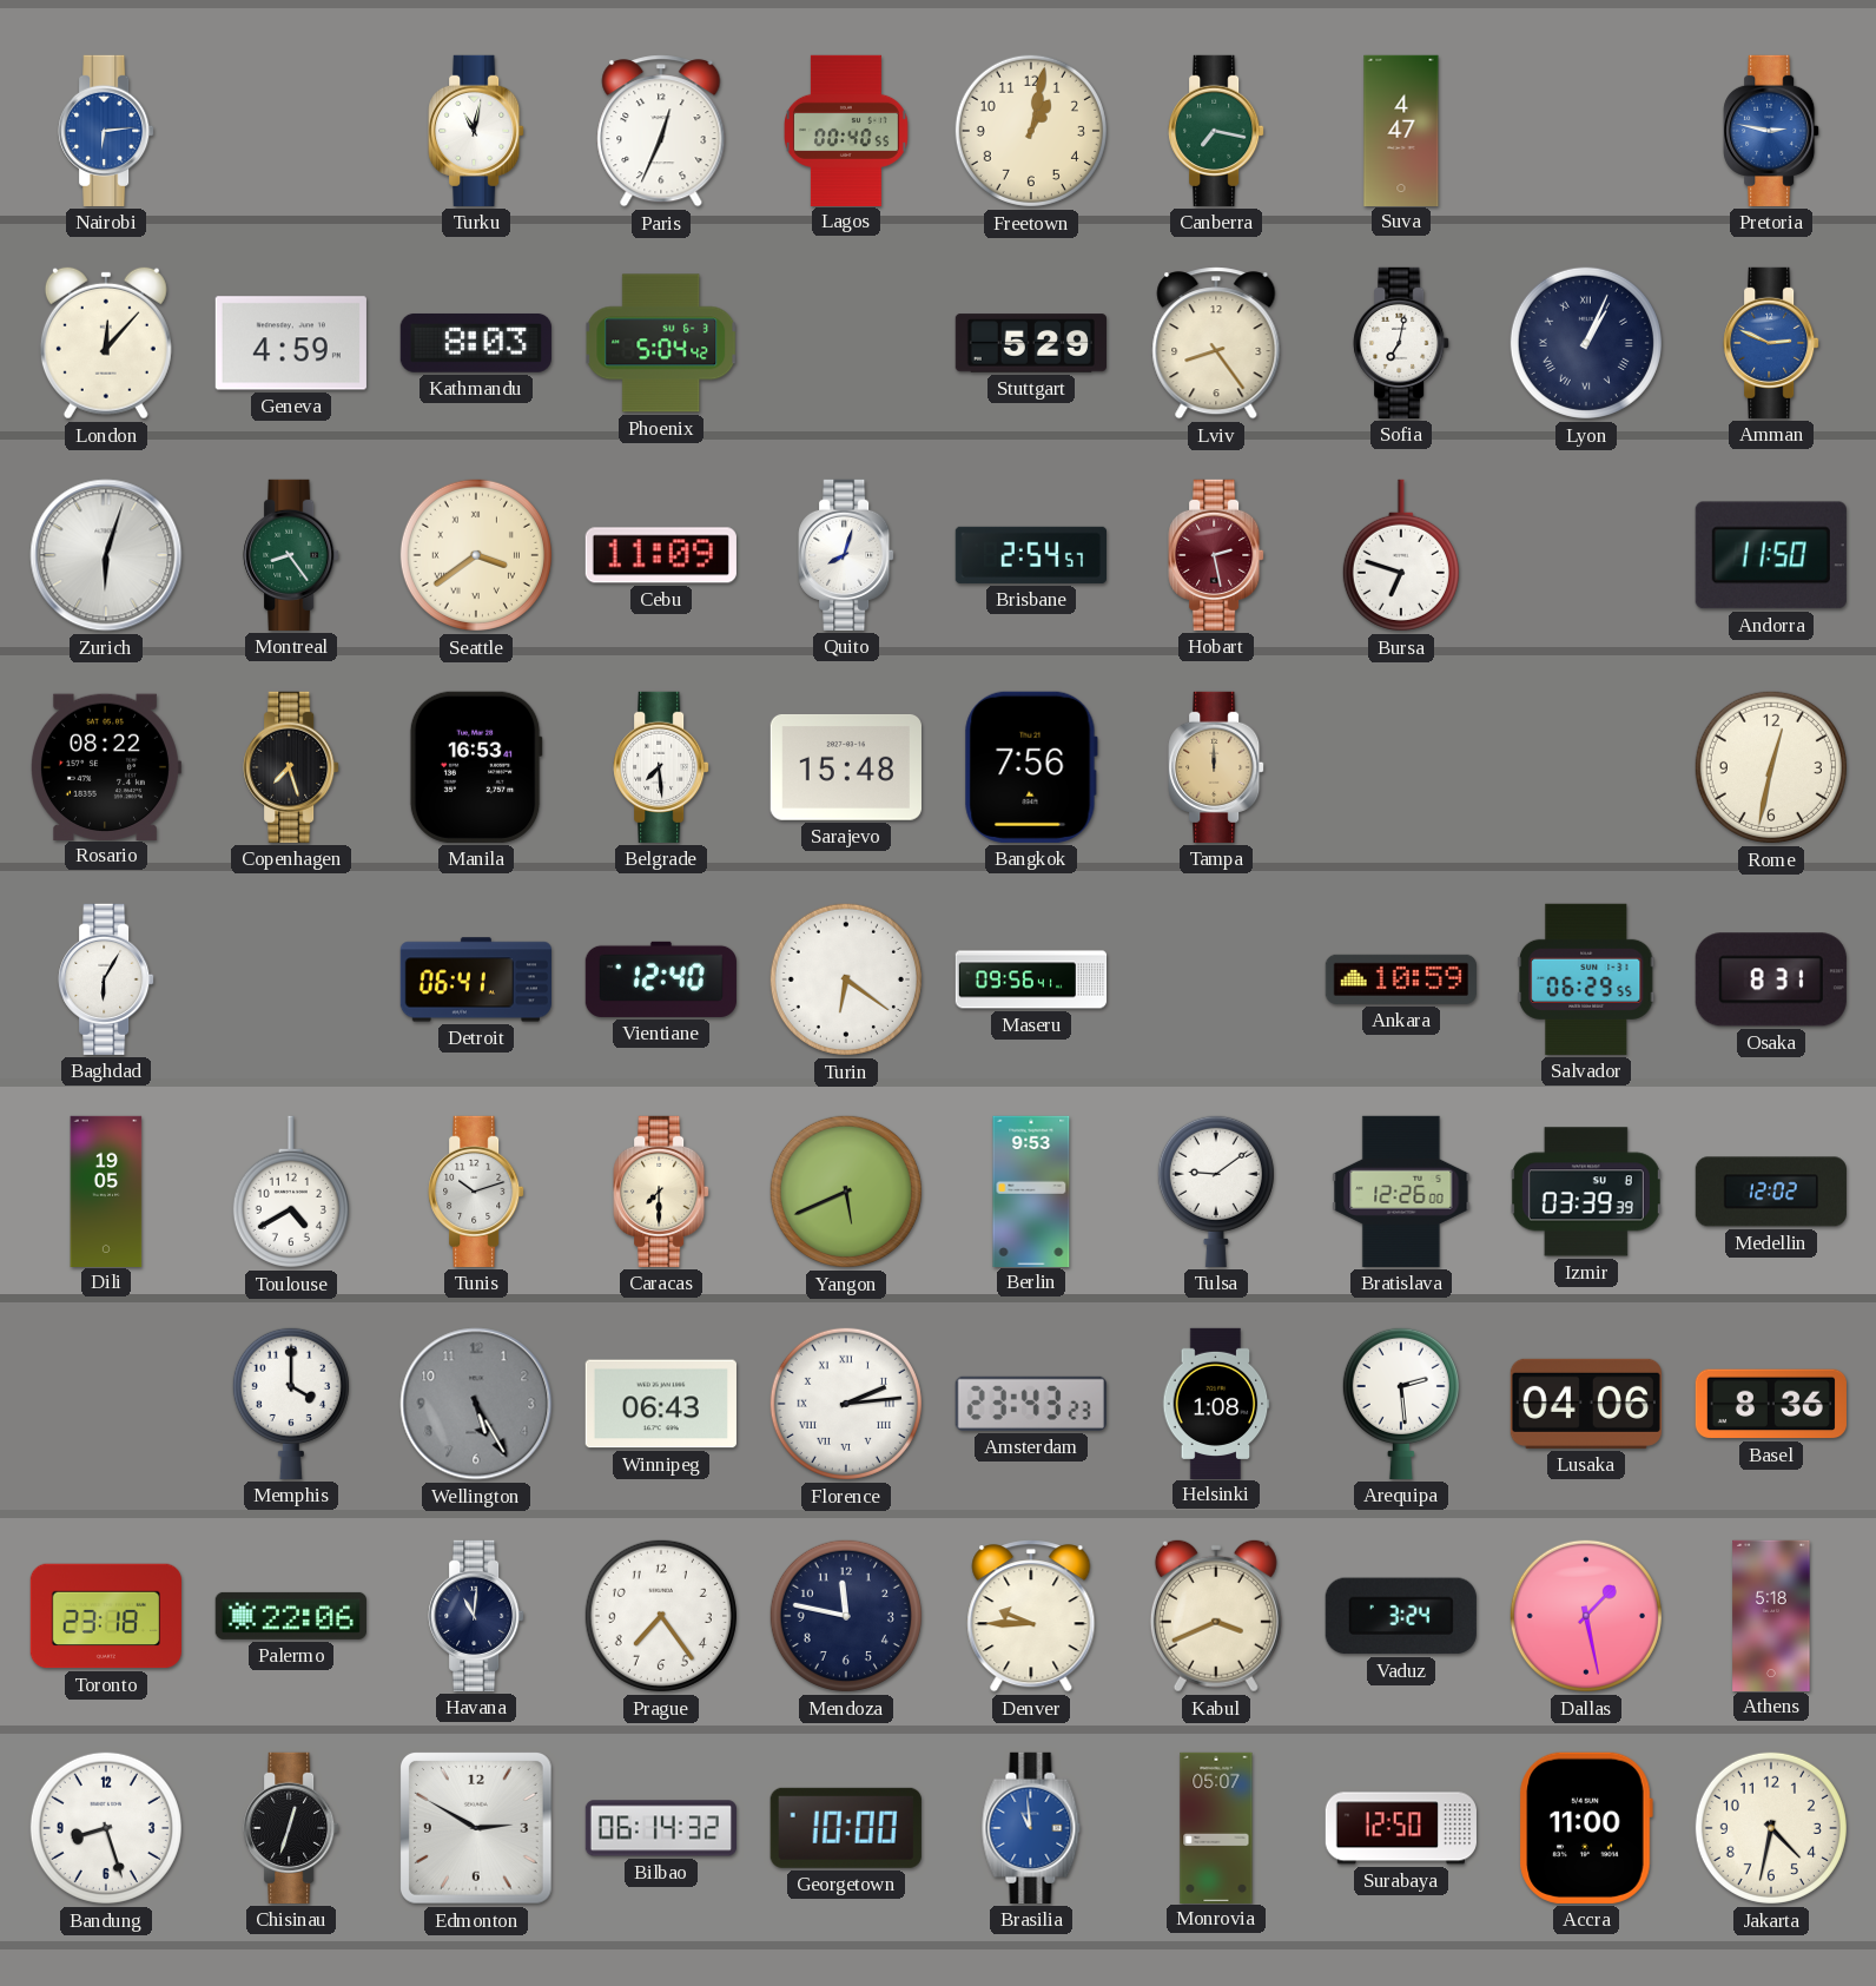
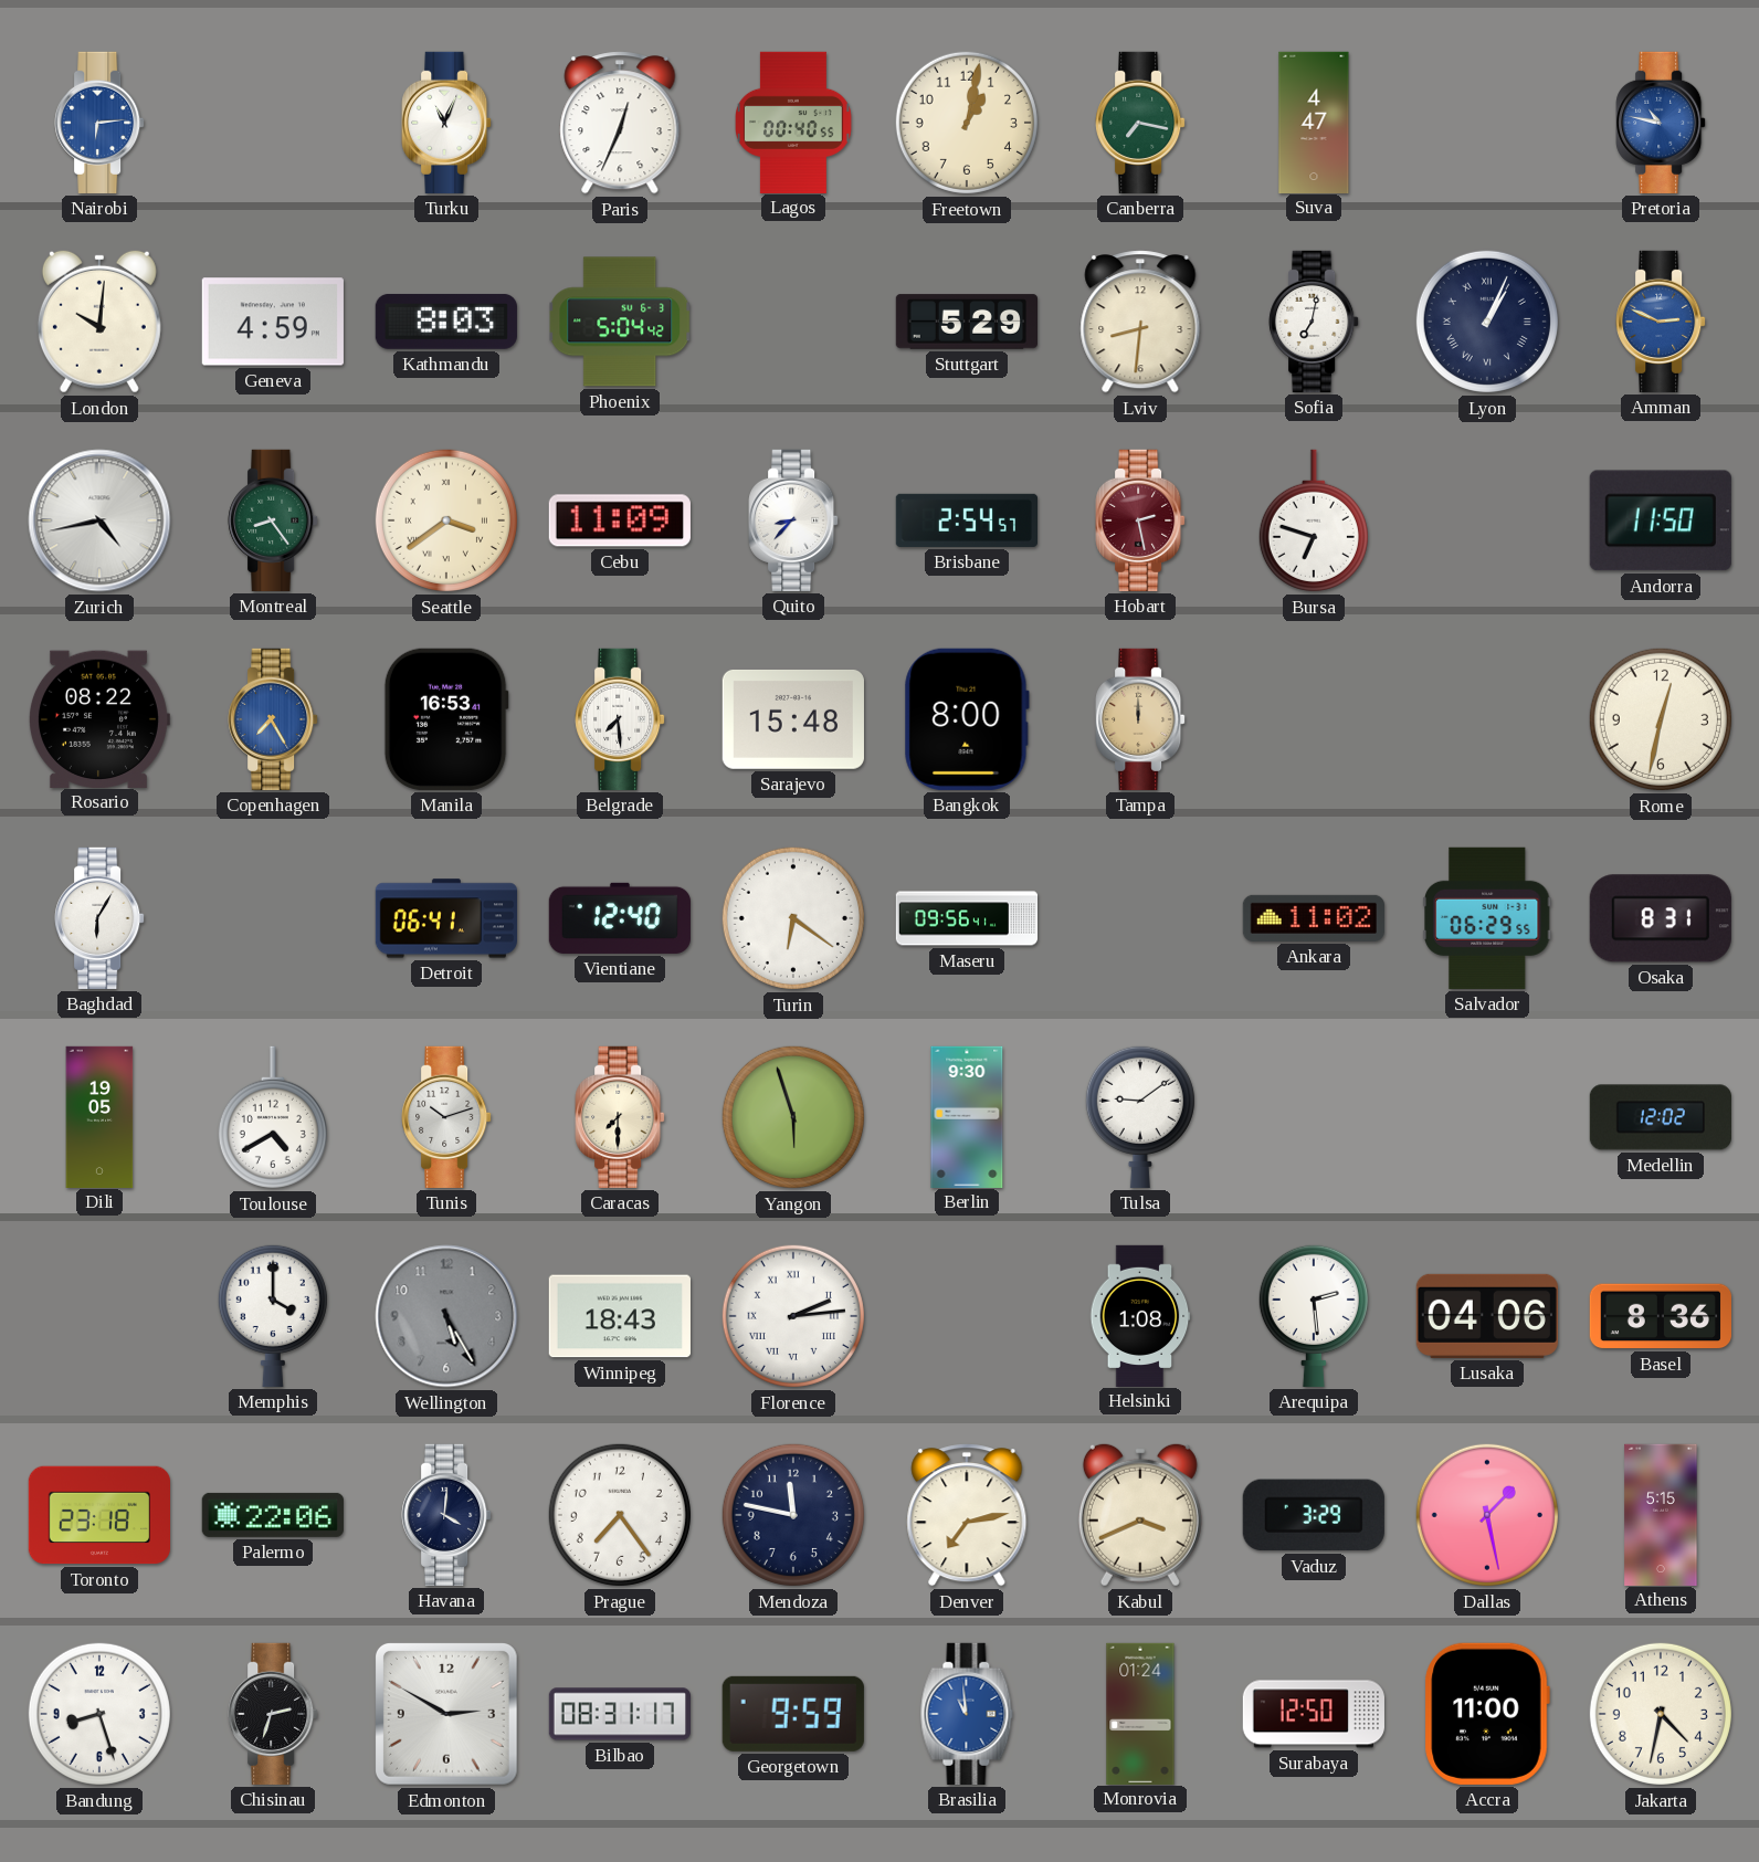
Turku: 11:02 -> 11:04
Pretoria: 2:47 -> 10:47
London: 12:07 -> 10:01
Lviv: 8:24 -> 8:31
Zurich: 6:03 -> 4:43
Quito: 8:03 -> 8:37
Copenhagen: 7:27 -> 7:25
Copenhagen dial: black -> blue
Bangkok: 7:56 -> 8:00
Ankara: 10:59 -> 11:02
Yangon: 5:41 -> 5:57
Berlin: 9:53 -> 9:30
Bratislava: 12:26 -> none
Izmir: 03:39 -> none
Winnipeg: 06:43 -> 18:43
Amsterdam: 23:43 -> none
Havana: 11:01 -> 4:01
Denver: 9:45 -> 7:13
Vaduz: 3:24 -> 3:29
Athens: 5:18 -> 5:15
Chisinau: 12:33 -> 2:33
Bilbao: 06:14 -> 08:31
Georgetown: 10:00 -> 9:59
Monrovia: 05:07 -> 01:24
